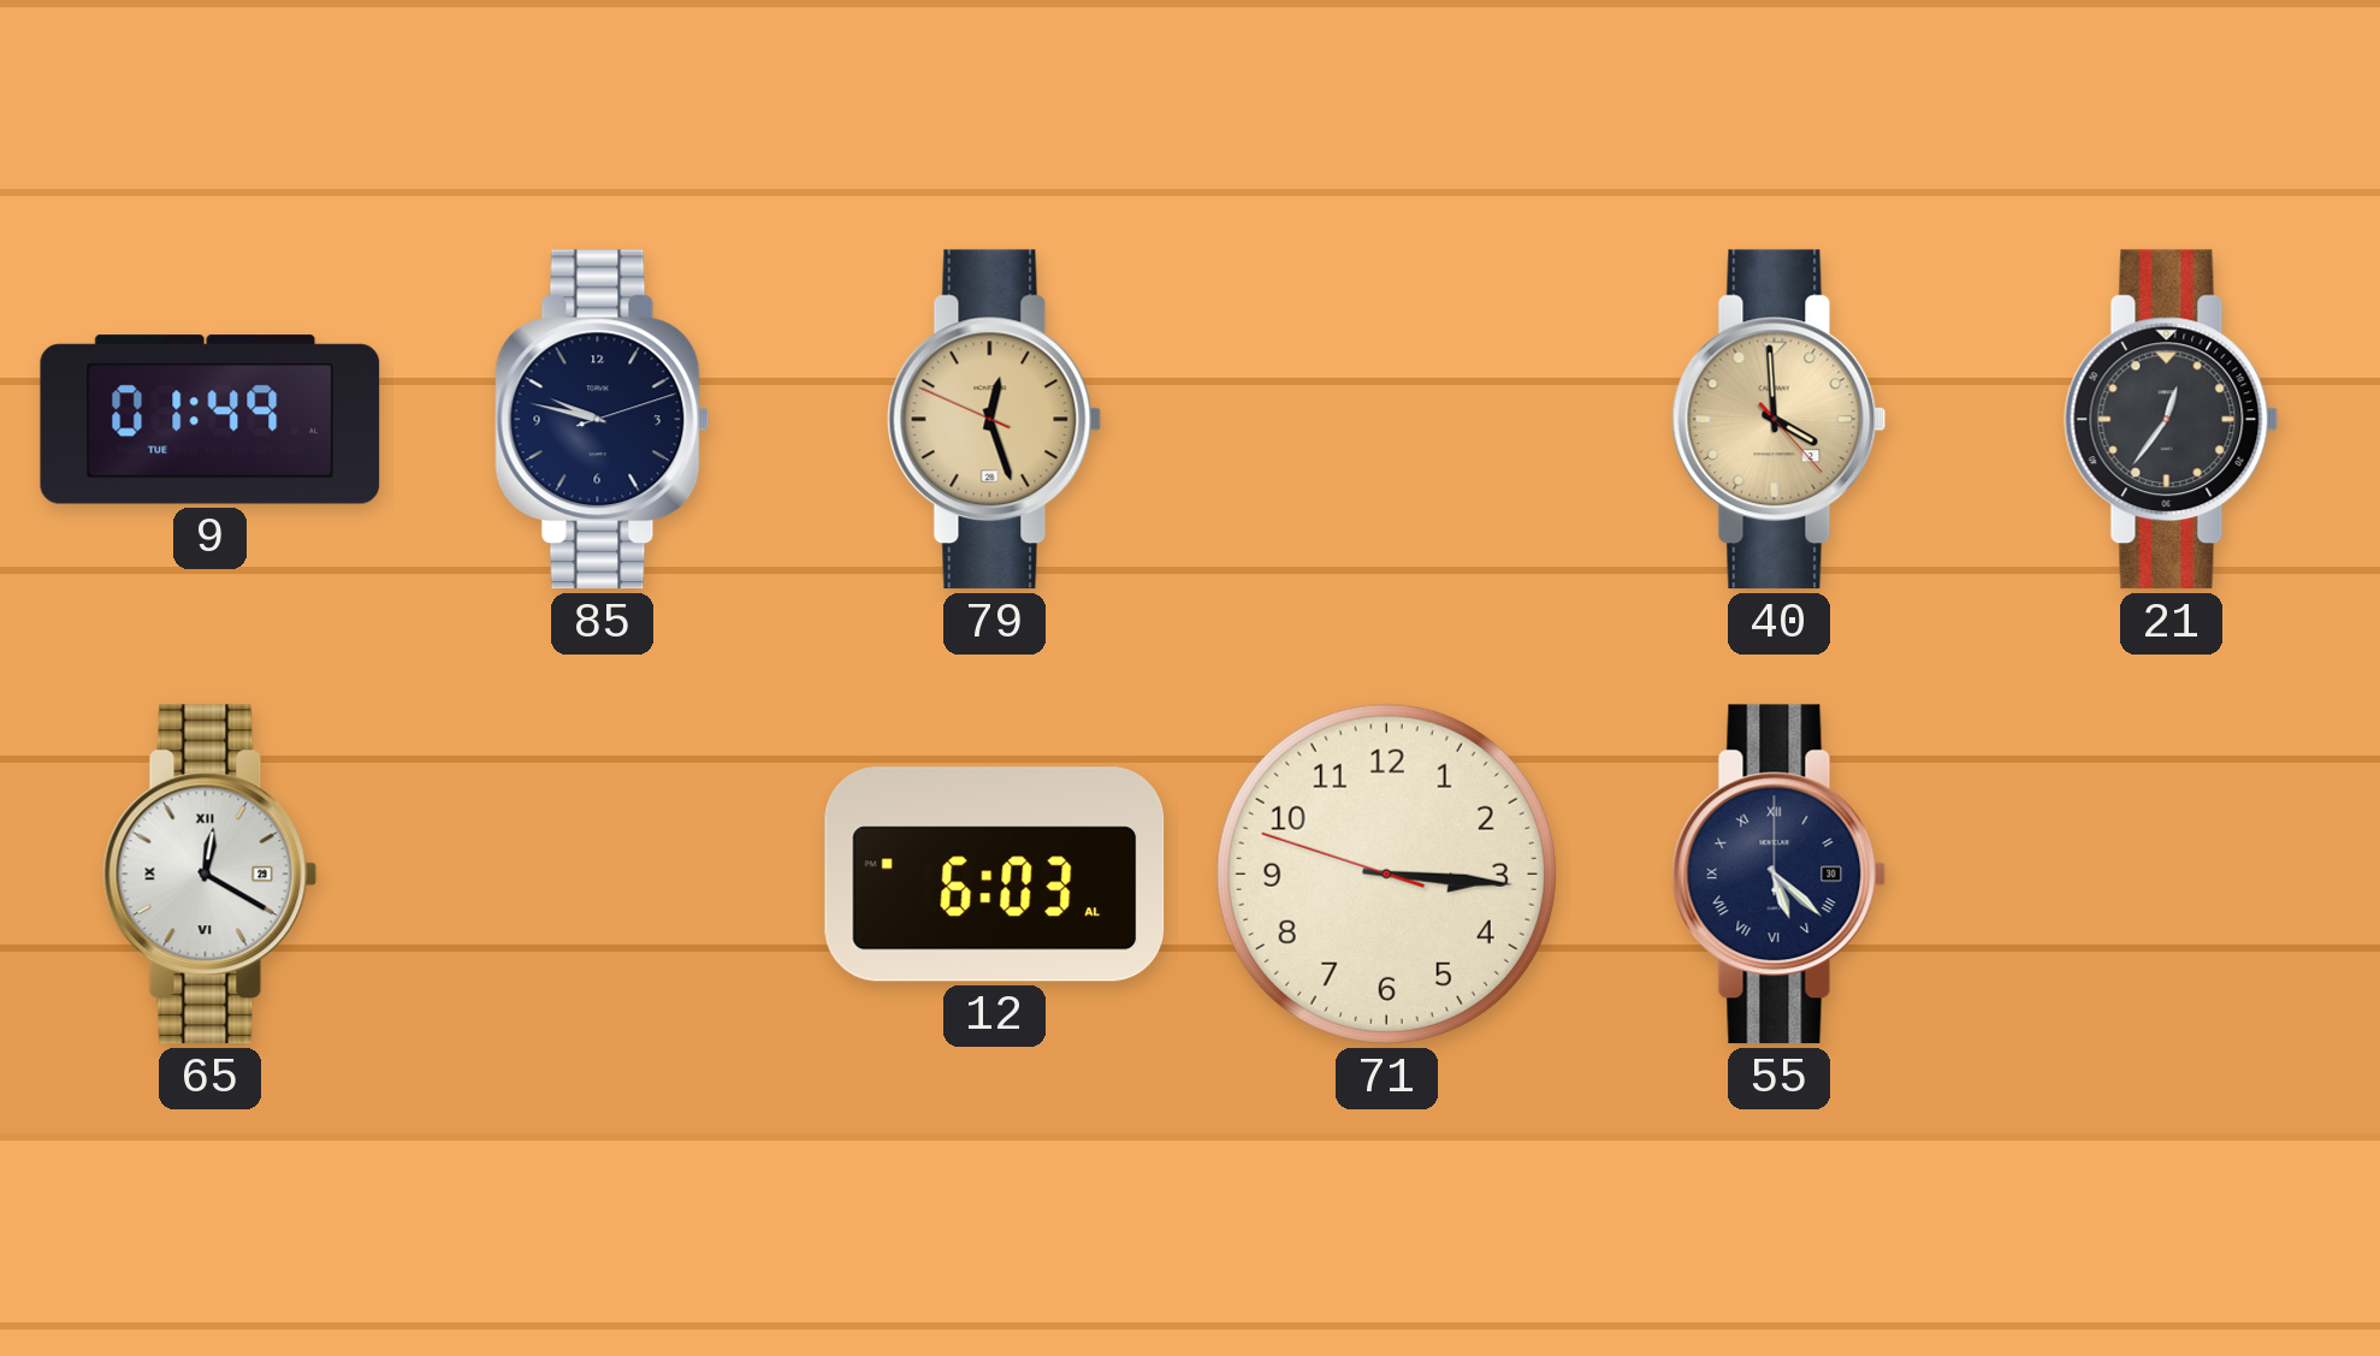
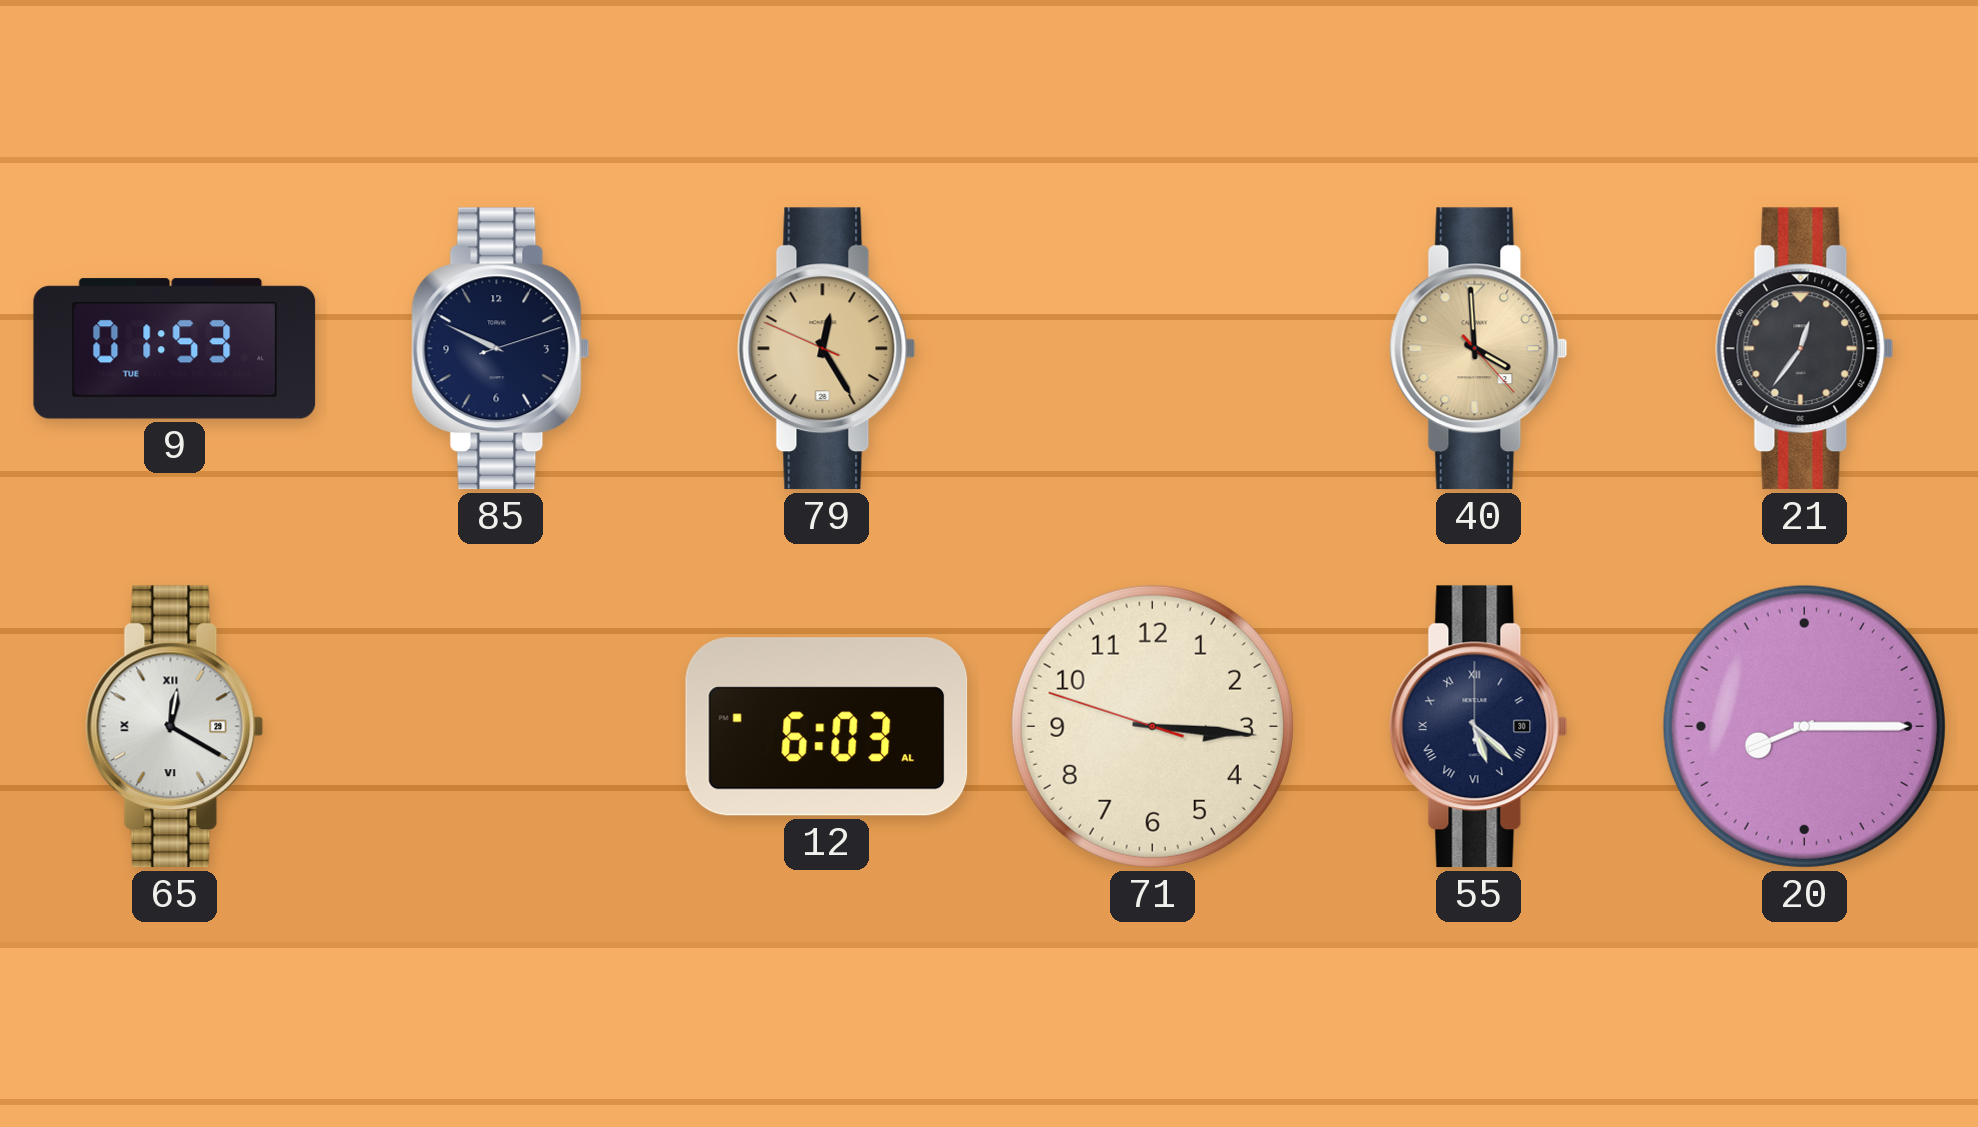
9: 01:49 -> 01:53
85: 9:47 -> 9:49
79: 12:26 -> 12:24
20: none -> 8:15
